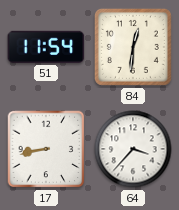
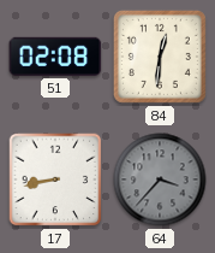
51: 11:54 -> 02:08
64 dial: white -> grey
